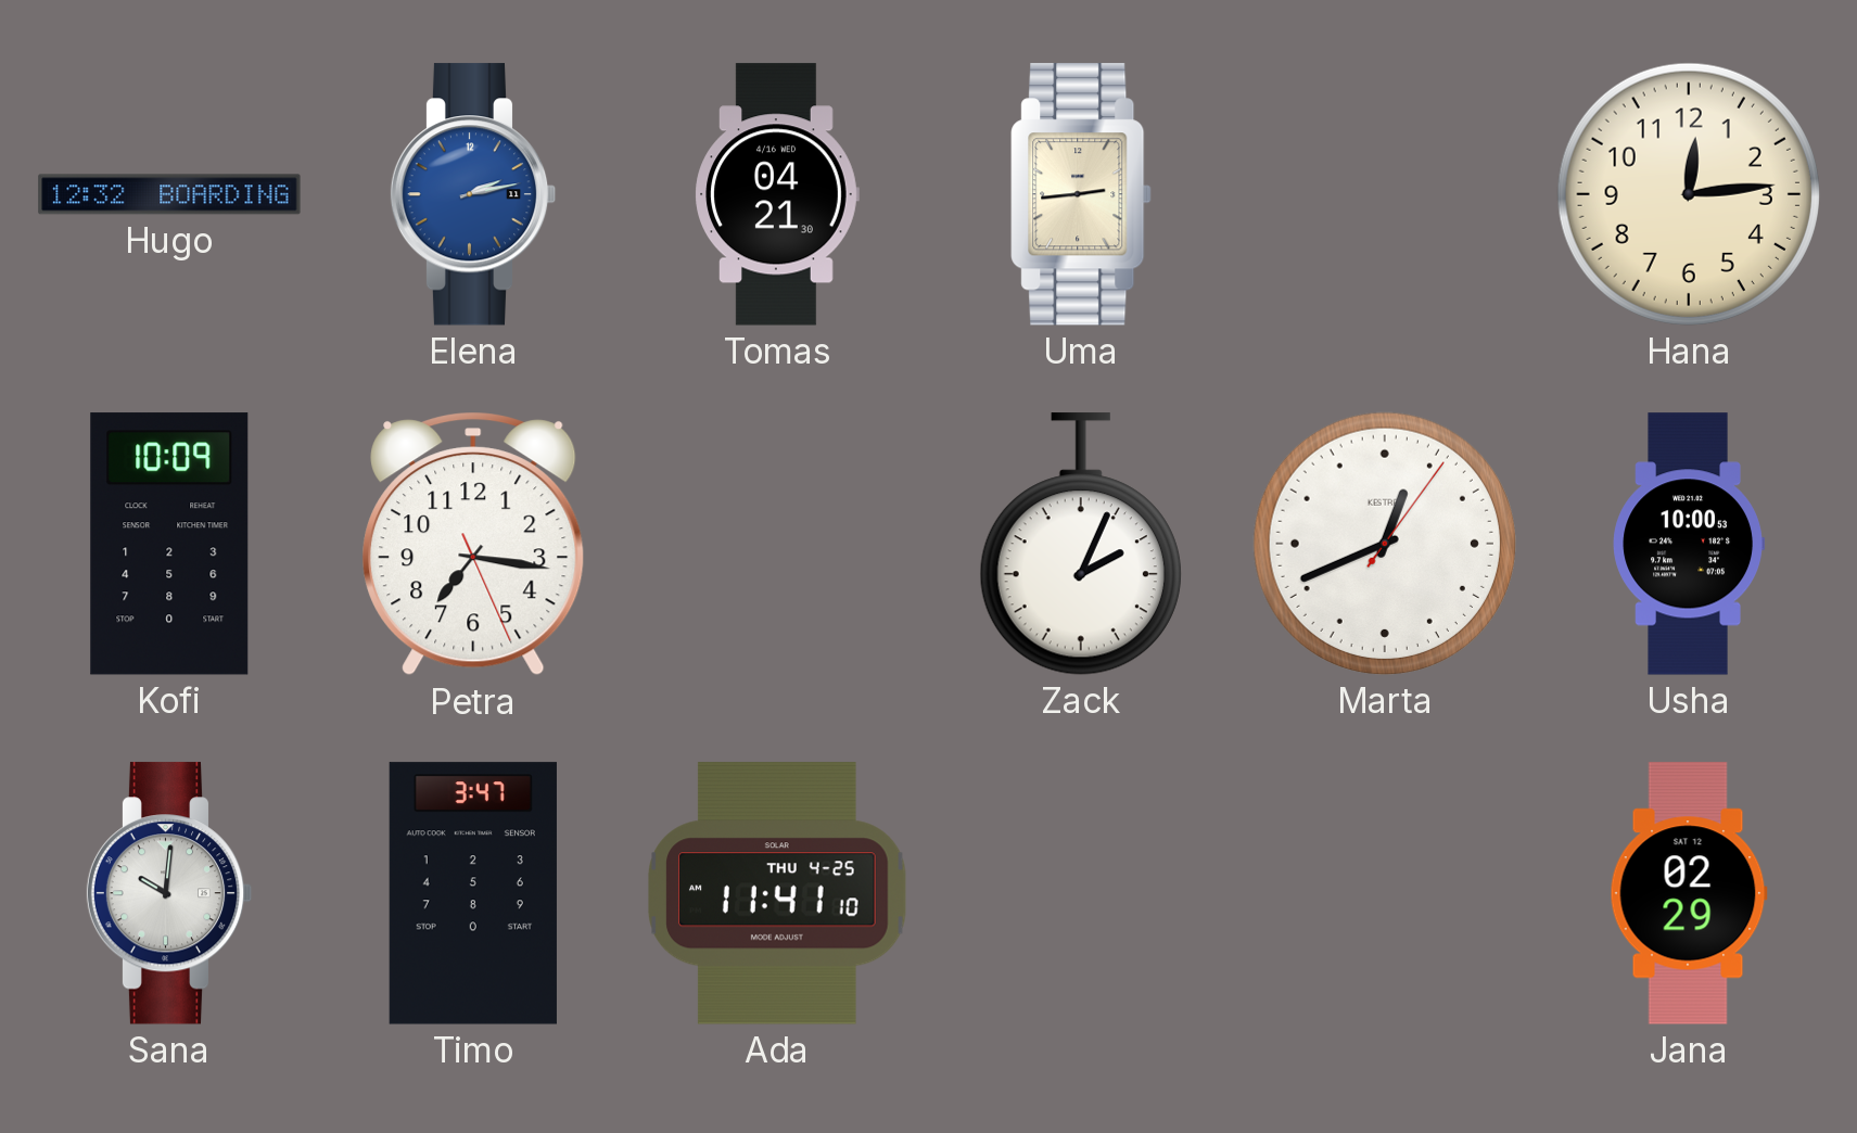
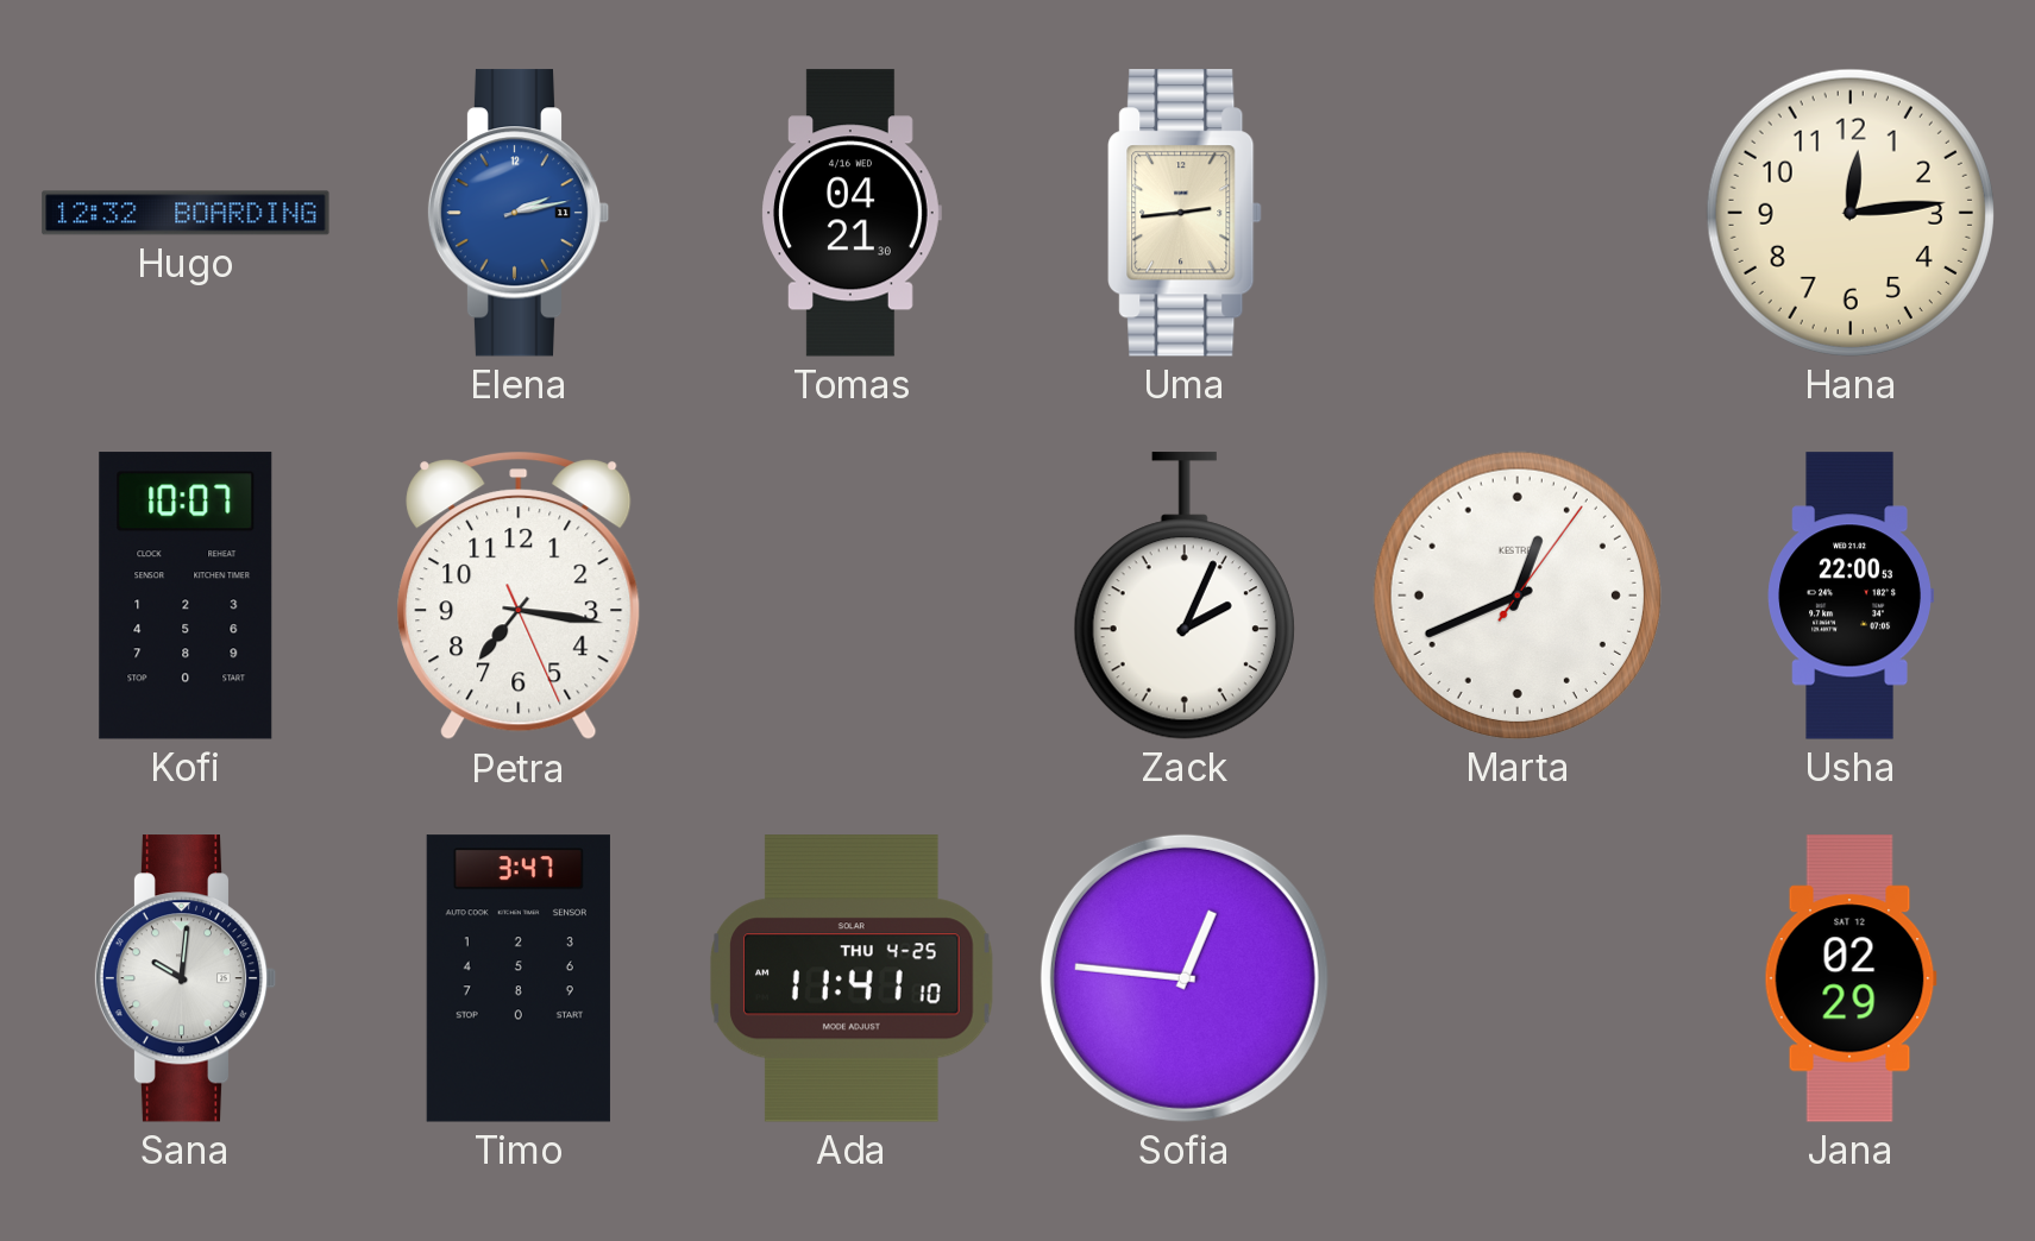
Kofi: 10:09 -> 10:07
Usha: 10:00 -> 22:00
Sofia: none -> 12:46
